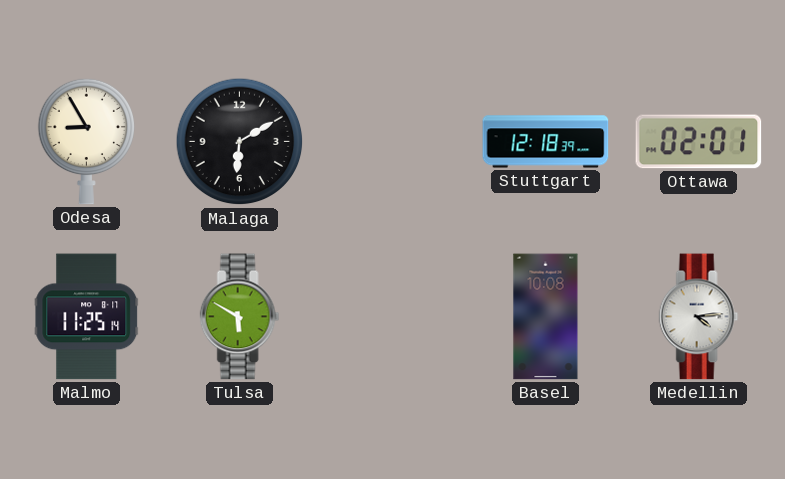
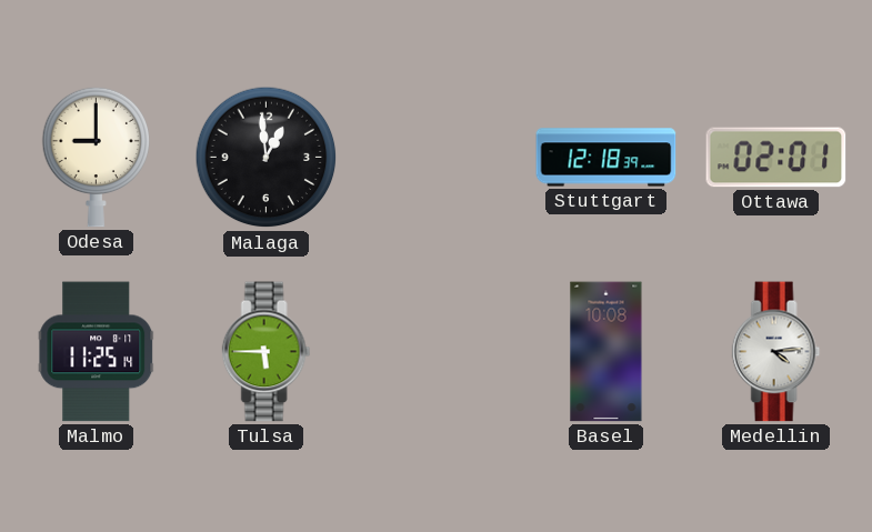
Odesa: 8:55 -> 9:00
Malaga: 6:10 -> 12:59
Tulsa: 5:50 -> 5:45
